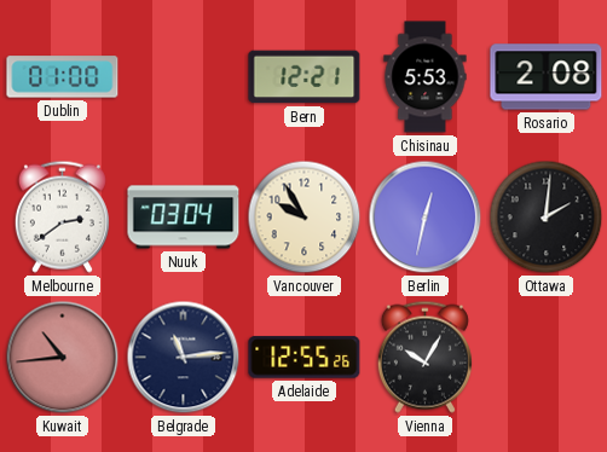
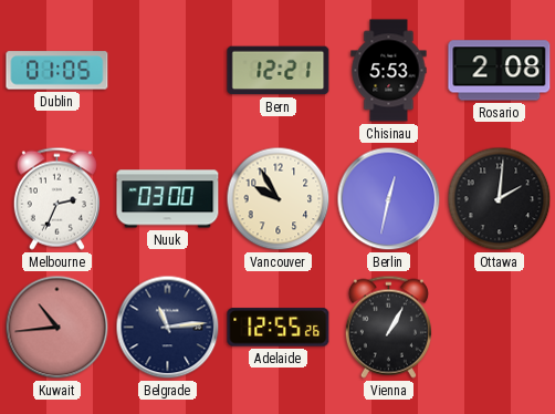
Dublin: 01:00 -> 01:05
Melbourne: 2:39 -> 2:34
Nuuk: 03:04 -> 03:00
Vienna: 10:05 -> 1:05
